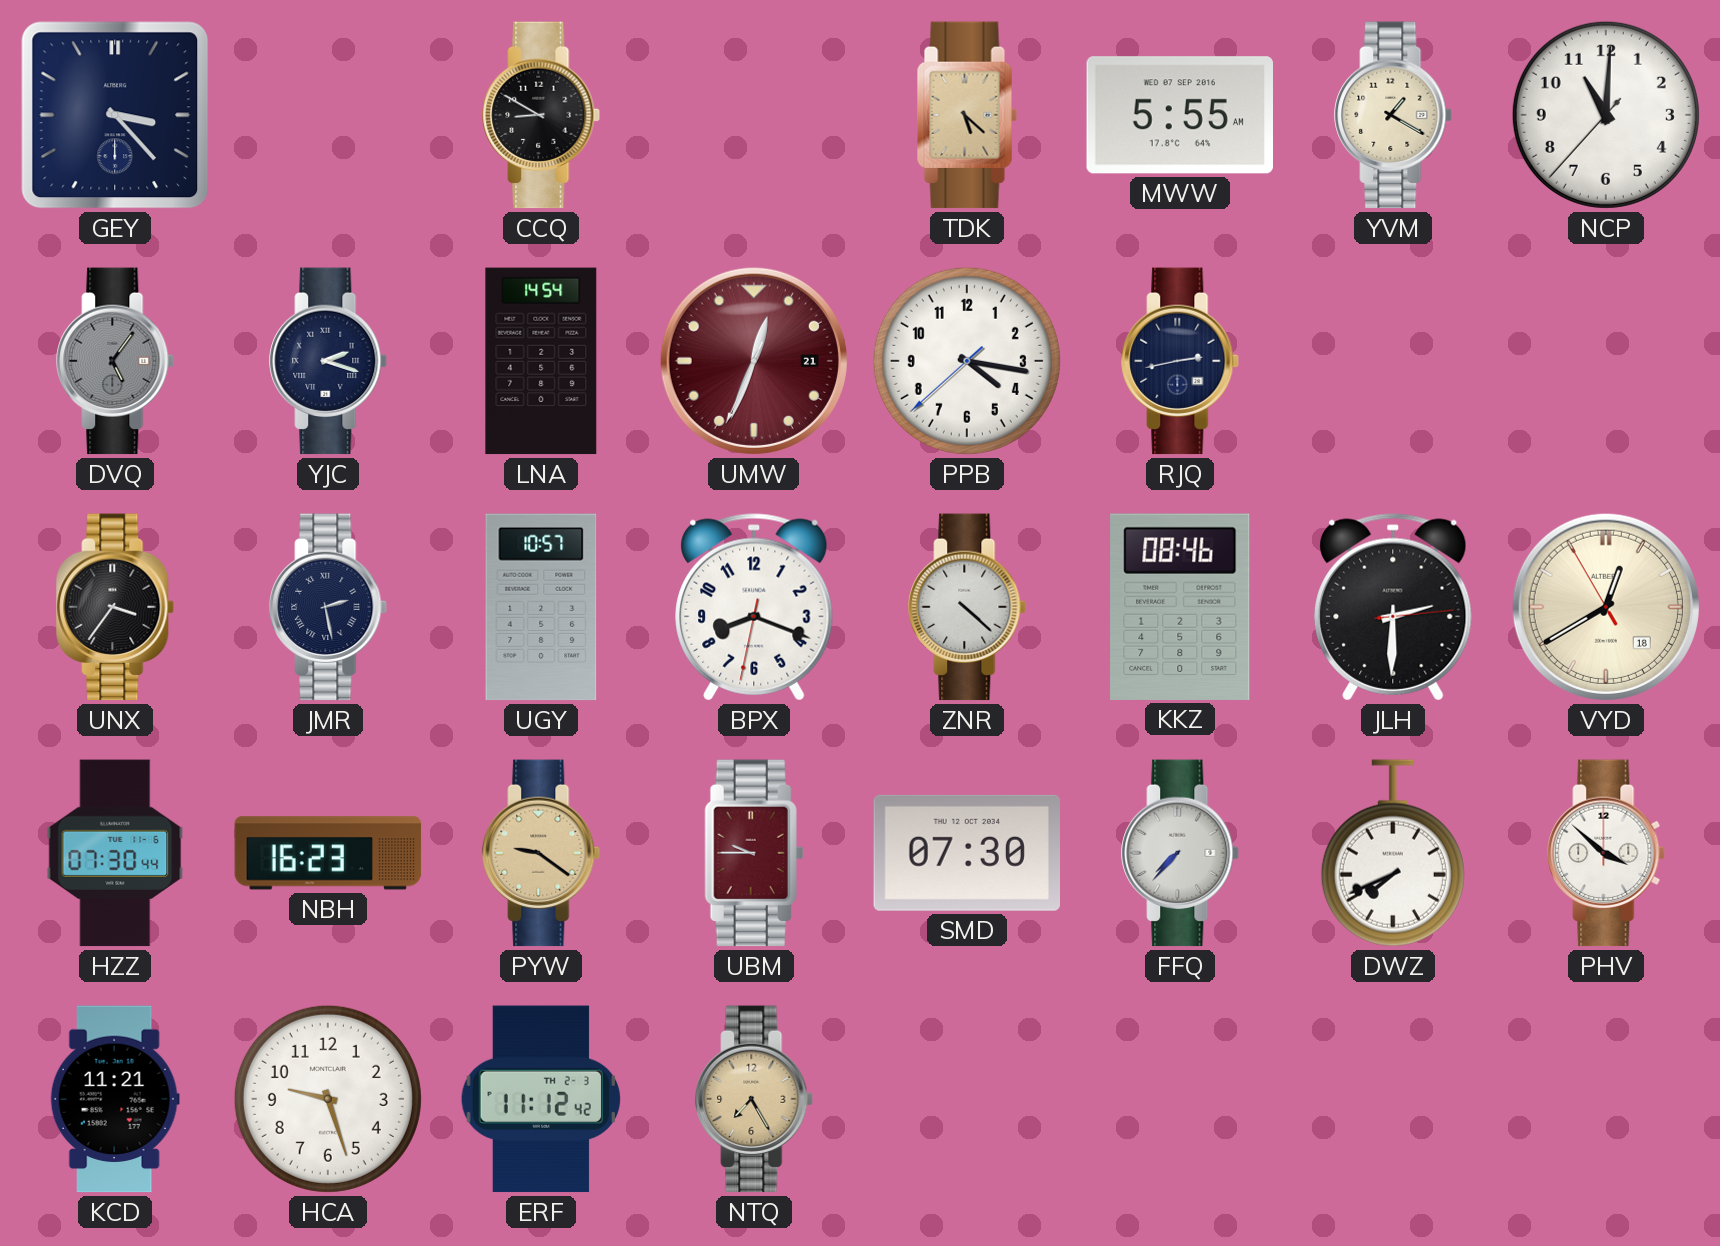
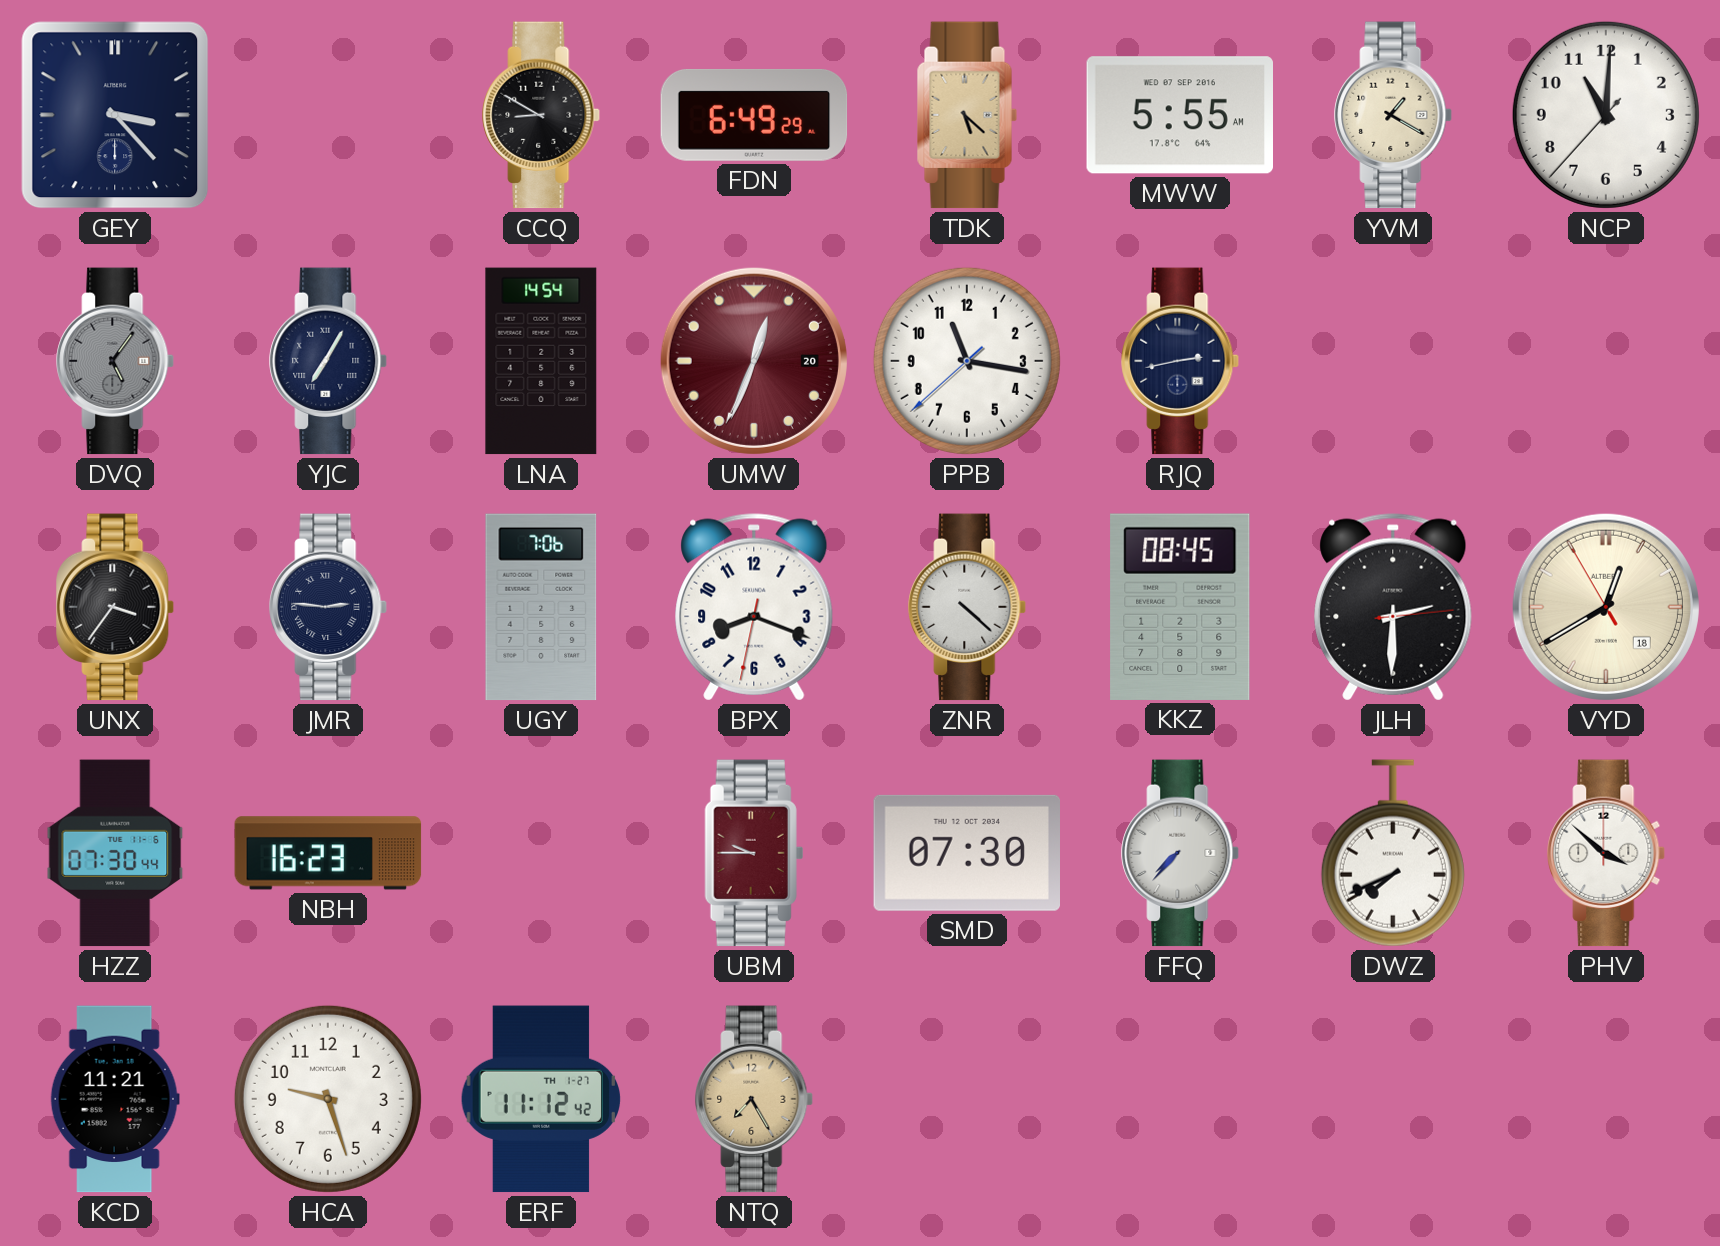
FDN: none -> 6:49
YJC: 2:18 -> 7:05
UMW date: 21 -> 20
PPB: 4:16 -> 11:16
JMR: 2:28 -> 2:46
UGY: 10:57 -> 7:06
KKZ: 08:46 -> 08:45
PYW: 9:21 -> none
ERF date: TH 2-3 -> TH 1-27
